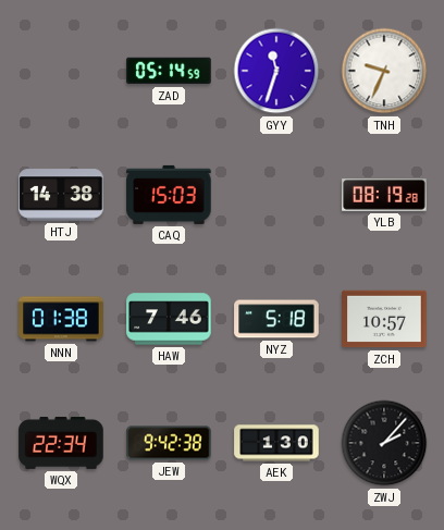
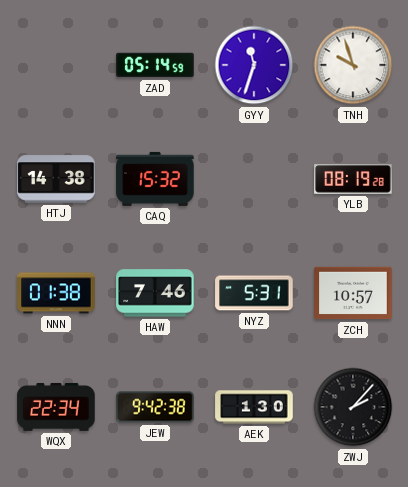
TNH: 9:34 -> 9:57
CAQ: 15:03 -> 15:32
NYZ: 5:18 -> 5:31
